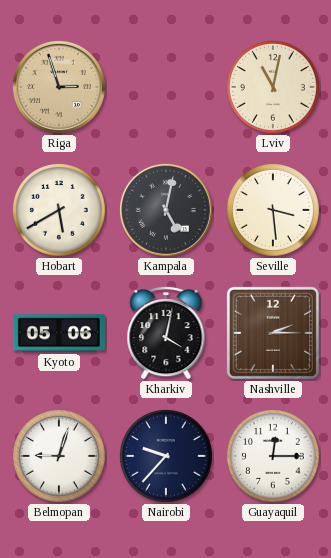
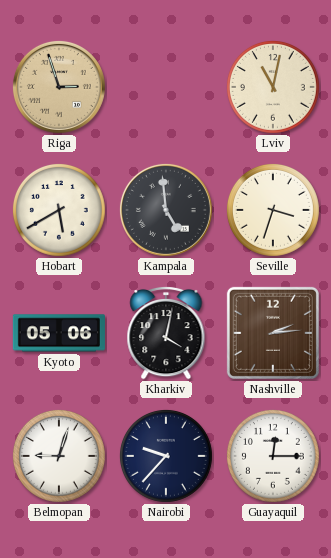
Kampala: 5:02 -> 4:59
Seville: 3:29 -> 3:33
Nashville: 2:15 -> 2:14
